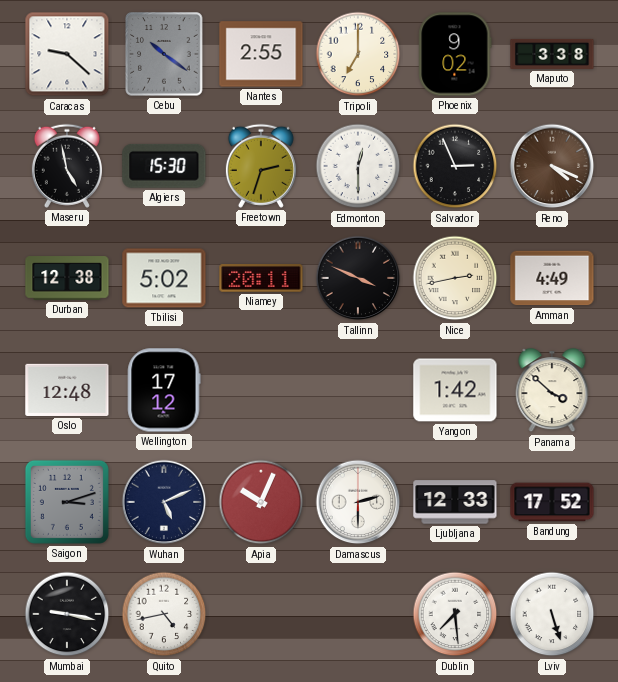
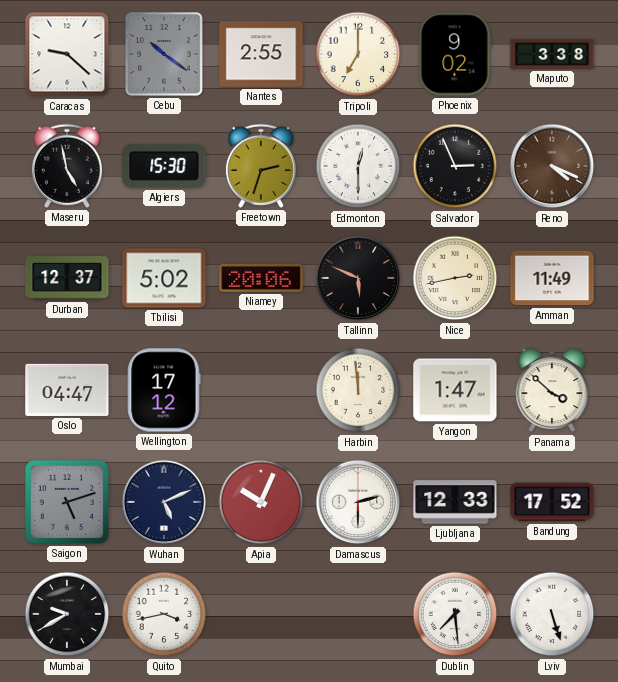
Durban: 12:38 -> 12:37
Niamey: 20:11 -> 20:06
Tallinn: 3:49 -> 5:49
Amman: 4:49 -> 11:49
Oslo: 12:48 -> 04:47
Harbin: none -> 11:59
Yangon: 1:42 -> 1:47
Saigon: 3:12 -> 5:12
Mumbai: 9:17 -> 9:40
Quito: 4:43 -> 3:43
